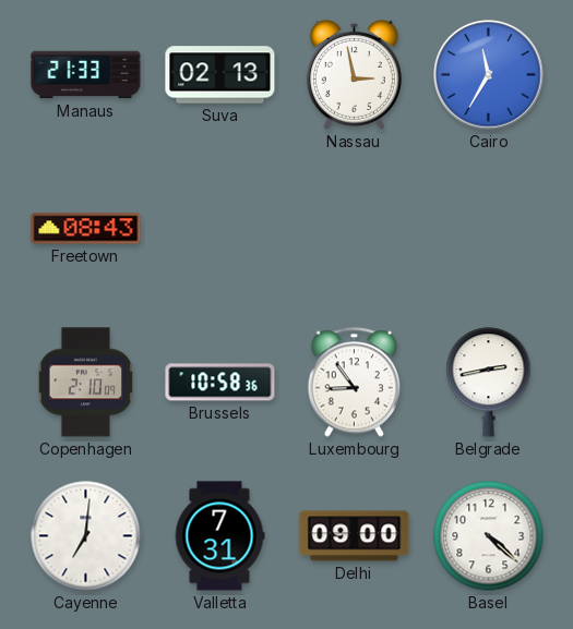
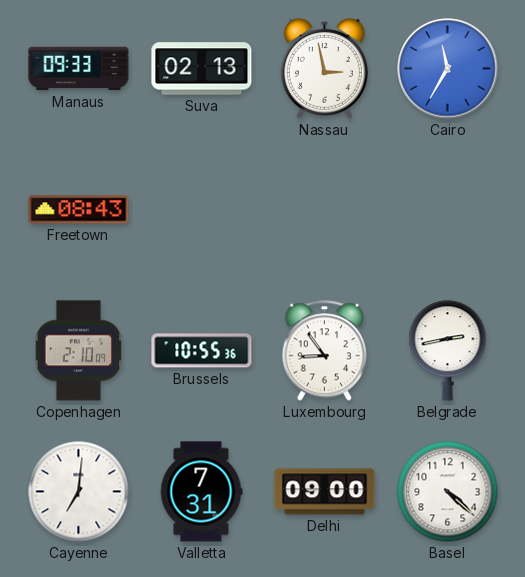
Manaus: 21:33 -> 09:33
Brussels: 10:58 -> 10:55
